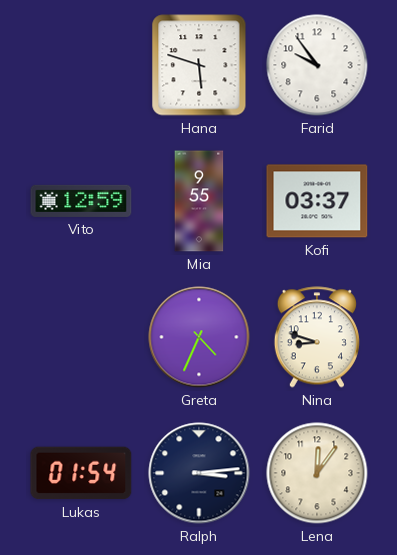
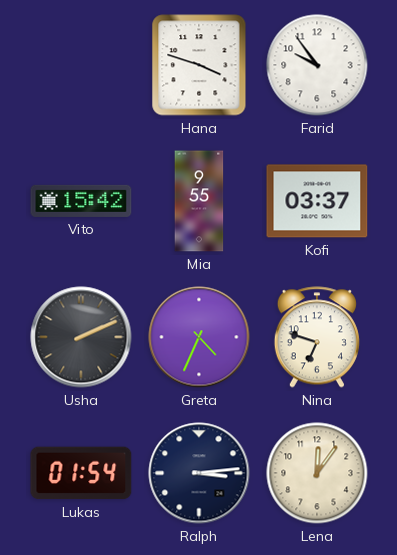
Hana: 5:48 -> 3:48
Vito: 12:59 -> 15:42
Usha: none -> 2:11
Nina: 8:48 -> 6:48
